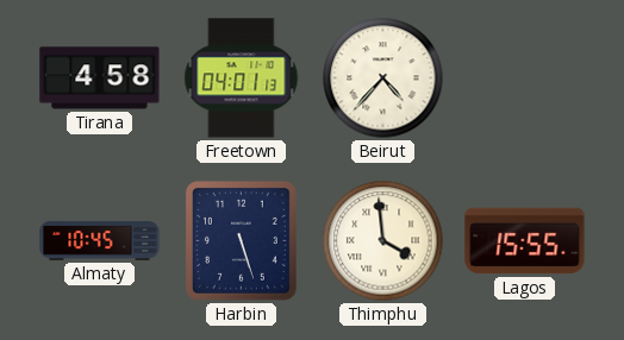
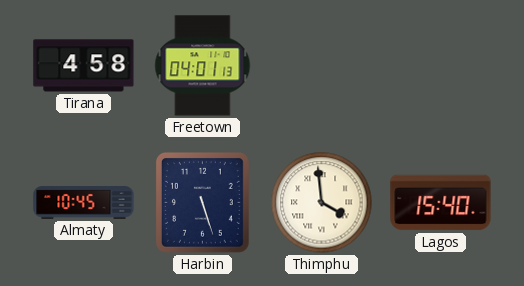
Beirut: 4:37 -> none
Lagos: 15:55 -> 15:40
